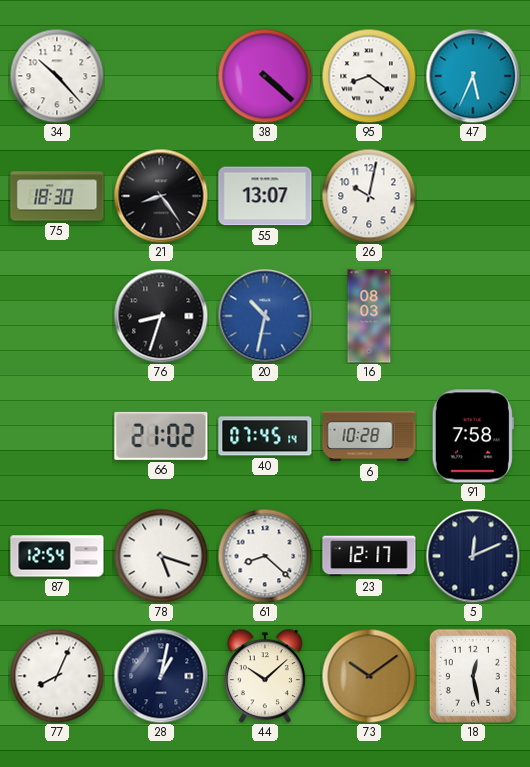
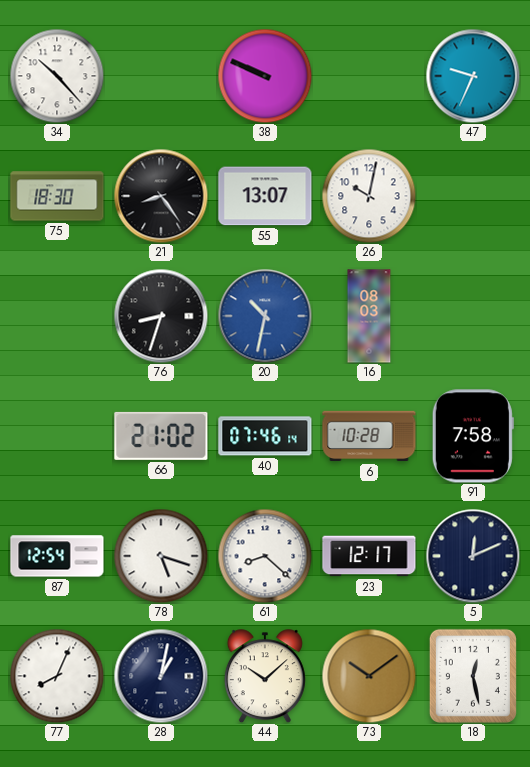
38: 4:22 -> 9:49
95: 8:21 -> none
47: 5:34 -> 9:34
40: 07:45 -> 07:46
